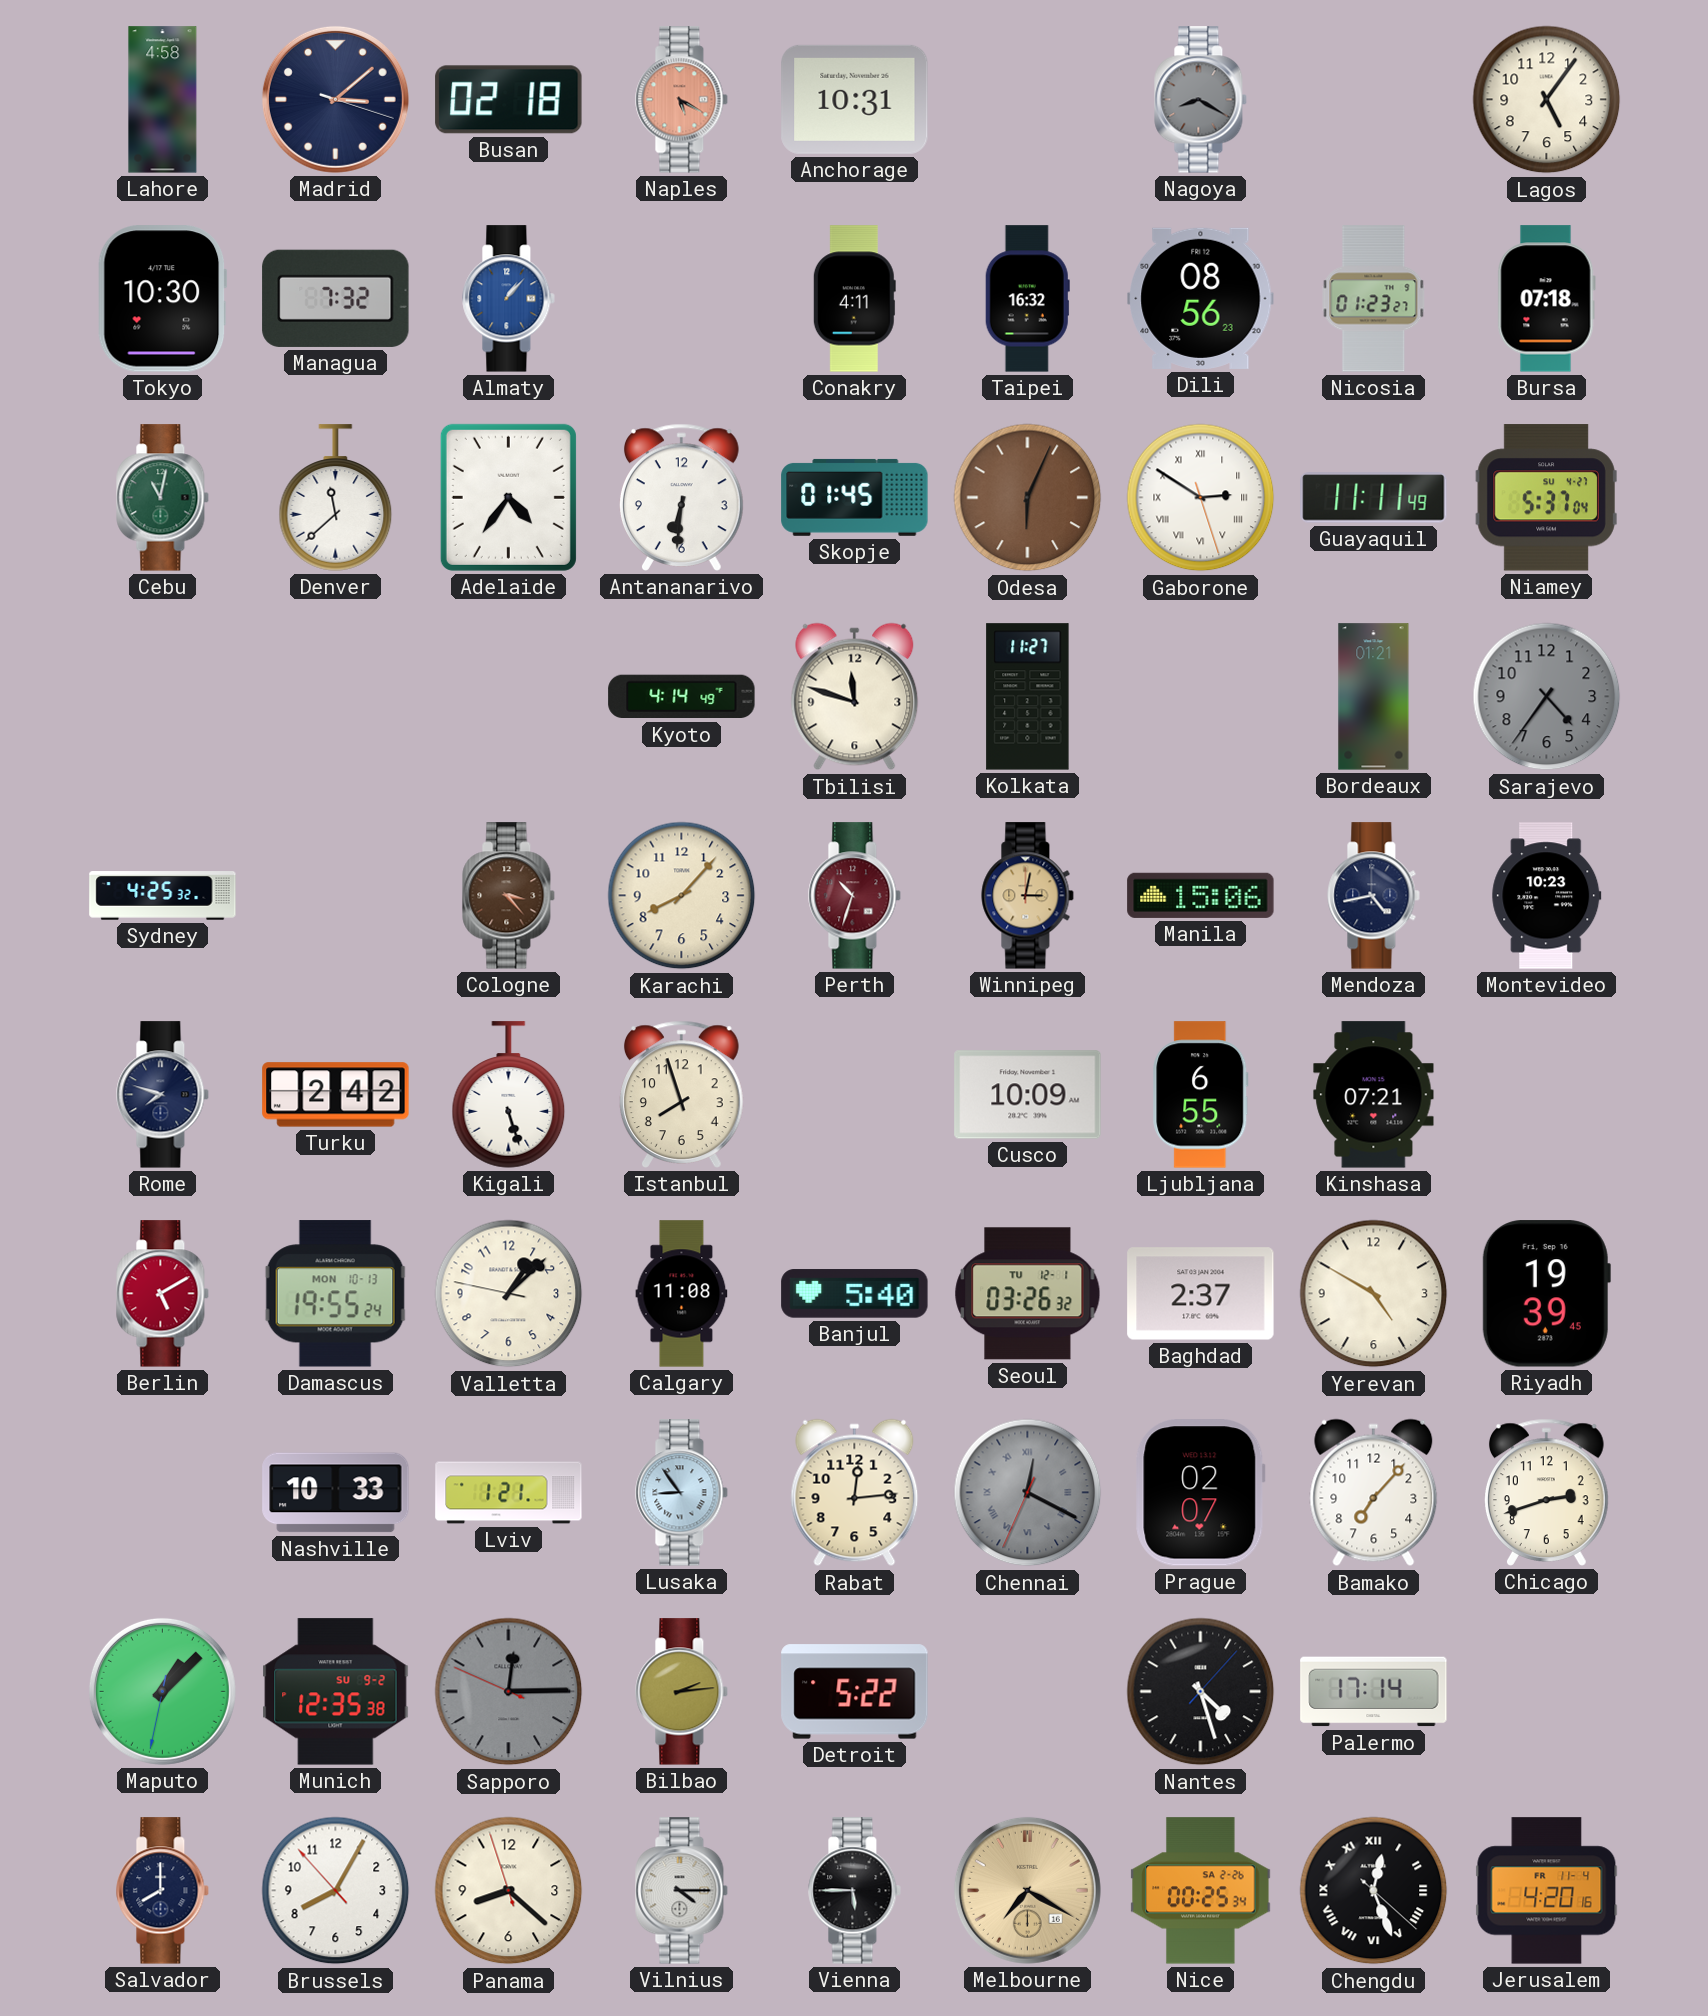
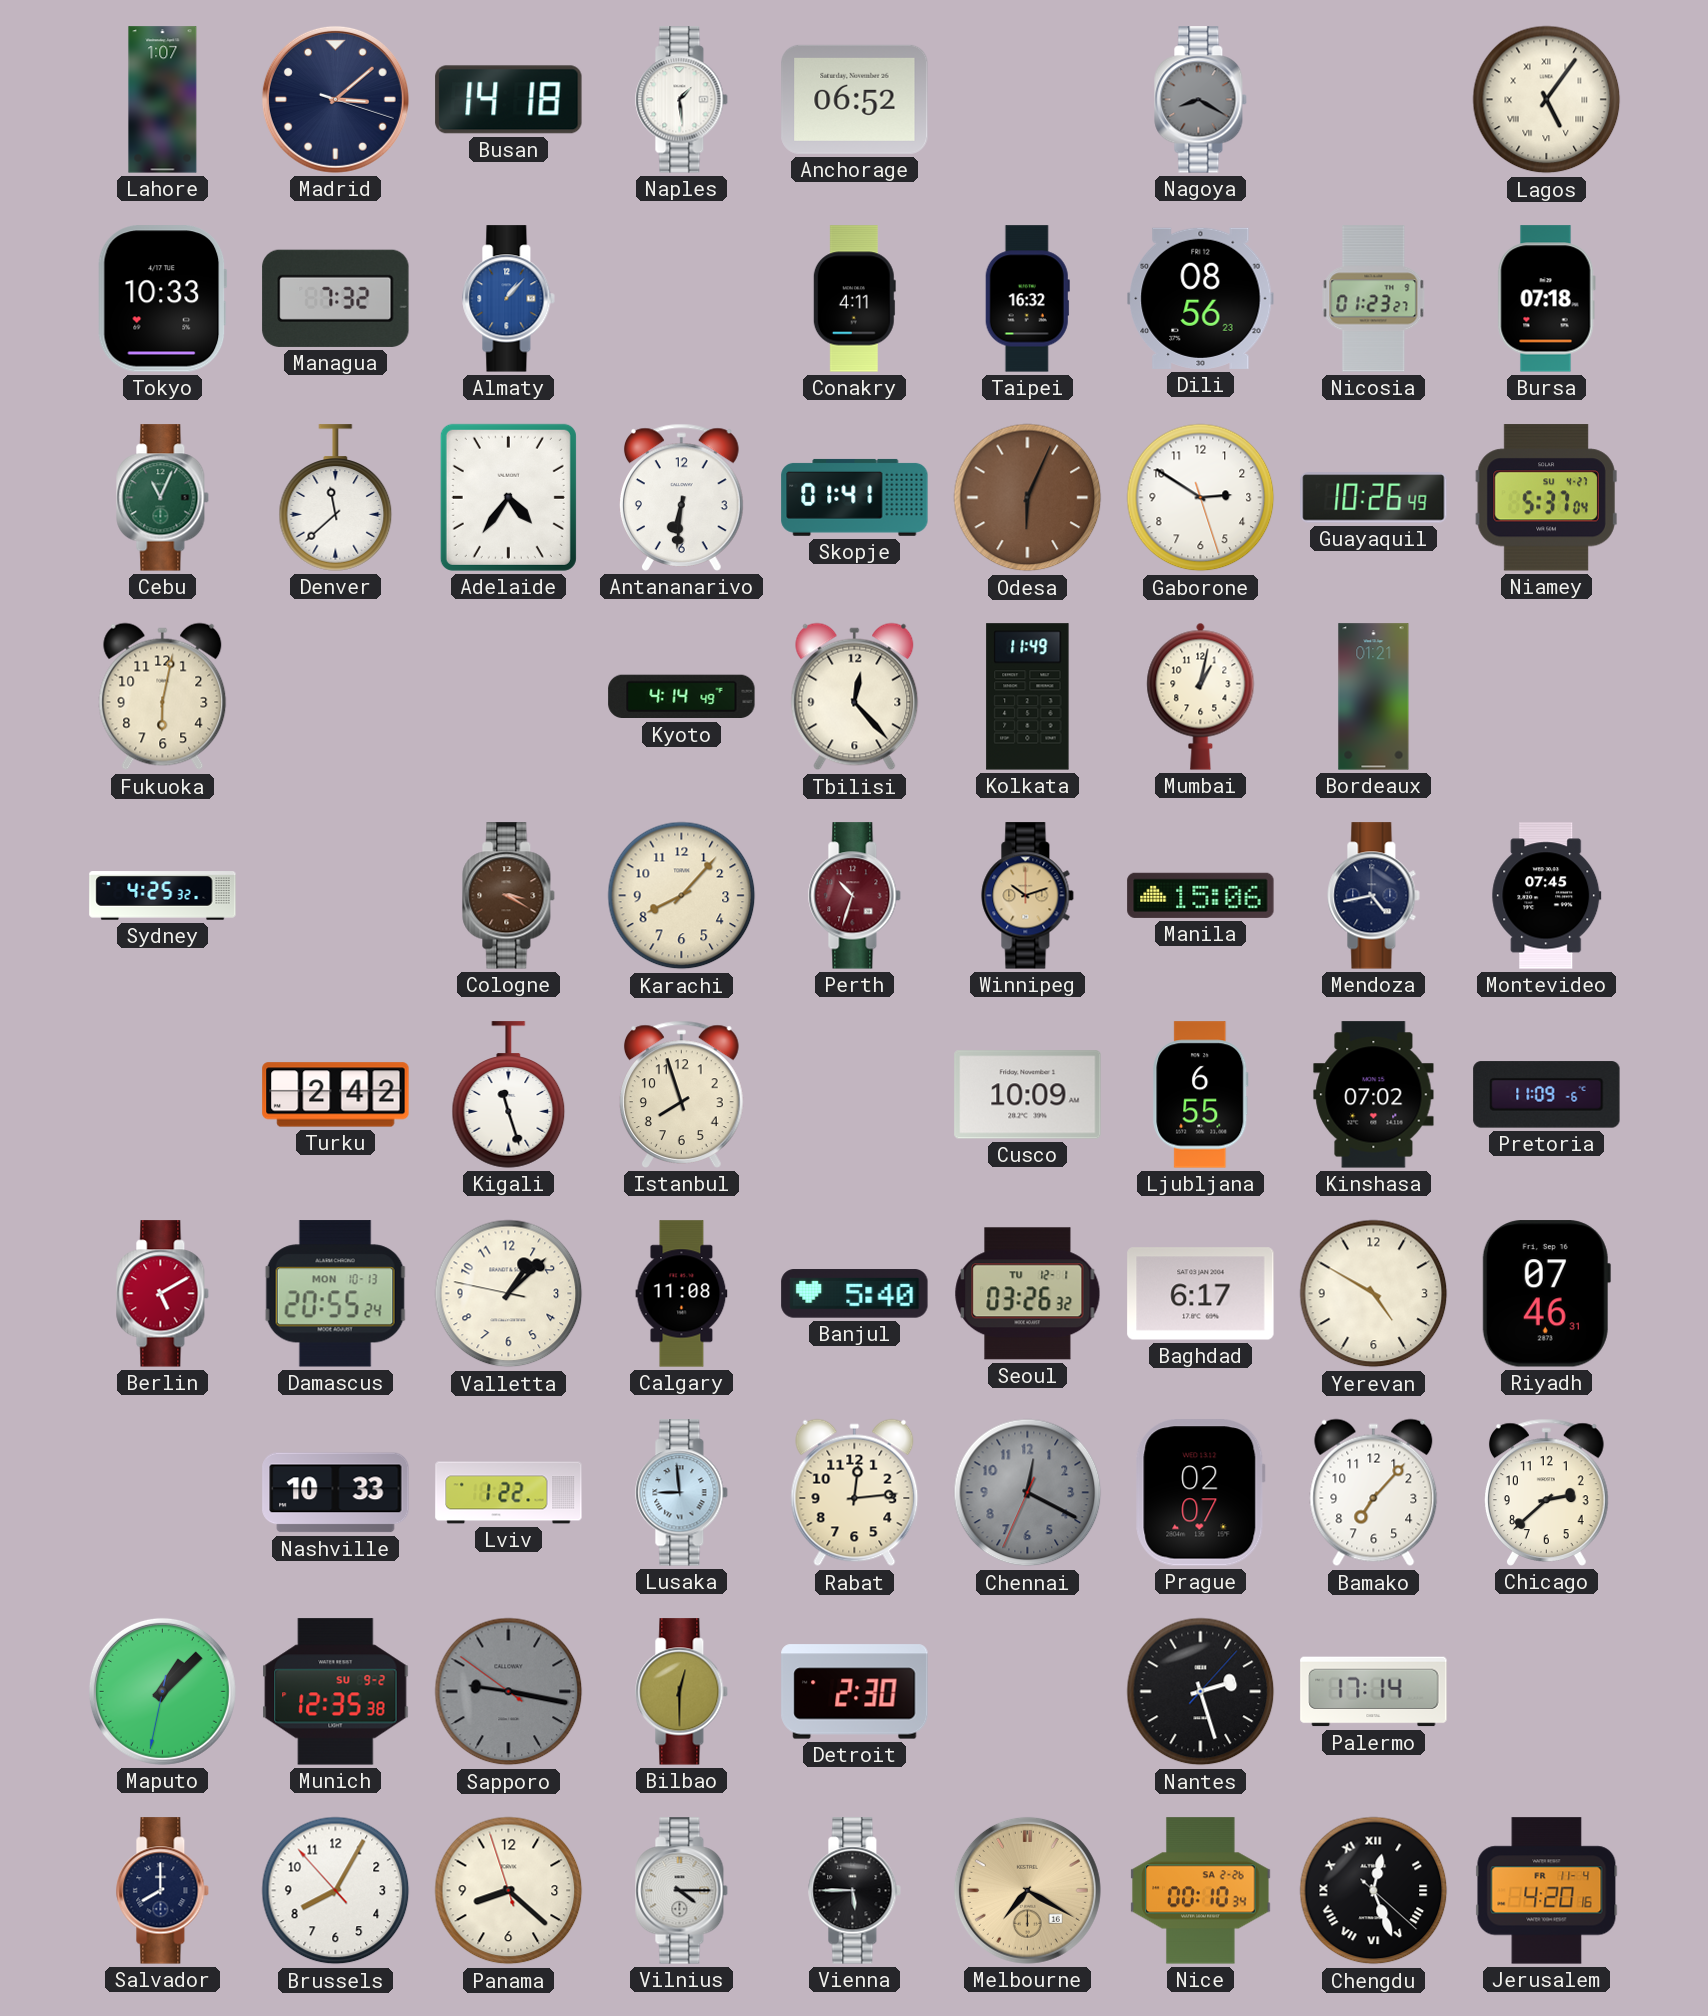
Lahore: 4:58 -> 1:07
Busan: 02:18 -> 14:18
Naples: 5:20 -> 1:29
Naples dial: salmon -> white
Anchorage: 10:31 -> 06:52
Lagos numerals: Arabic -> Roman
Tokyo: 10:30 -> 10:33
Cebu: 11:02 -> 11:04
Skopje: 01:45 -> 01:41
Gaborone numerals: Roman -> Arabic
Guayaquil: 11:11 -> 10:26
Fukuoka: none -> 6:02
Tbilisi: 11:48 -> 12:23
Kolkata: 11:27 -> 11:49
Mumbai: none -> 1:02
Sarajevo: 4:36 -> none
Cologne: 3:23 -> 3:20
Winnipeg: 3:02 -> 10:12
Montevideo: 10:23 -> 07:45
Rome: 7:48 -> none
Kigali: 5:27 -> 11:27
Kinshasa: 07:21 -> 07:02
Pretoria: none -> 11:09
Damascus: 19:55 -> 20:55
Baghdad: 2:37 -> 6:17
Riyadh: 19:39 -> 07:46
Lviv: 1:21 -> 1:22
Lusaka: 8:54 -> 8:59
Chennai numerals: Roman -> Arabic
Chicago: 2:42 -> 2:38
Sapporo: 12:14 -> 9:16
Bilbao: 2:14 -> 12:30
Detroit: 5:22 -> 2:30
Nantes: 4:27 -> 2:27
Nice: 00:25 -> 00:10
